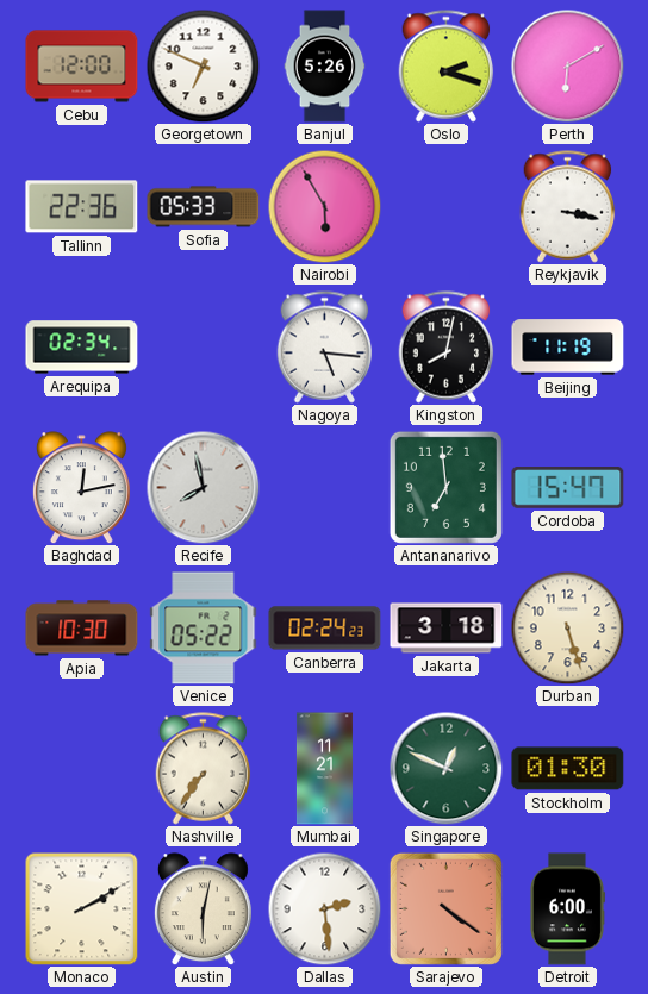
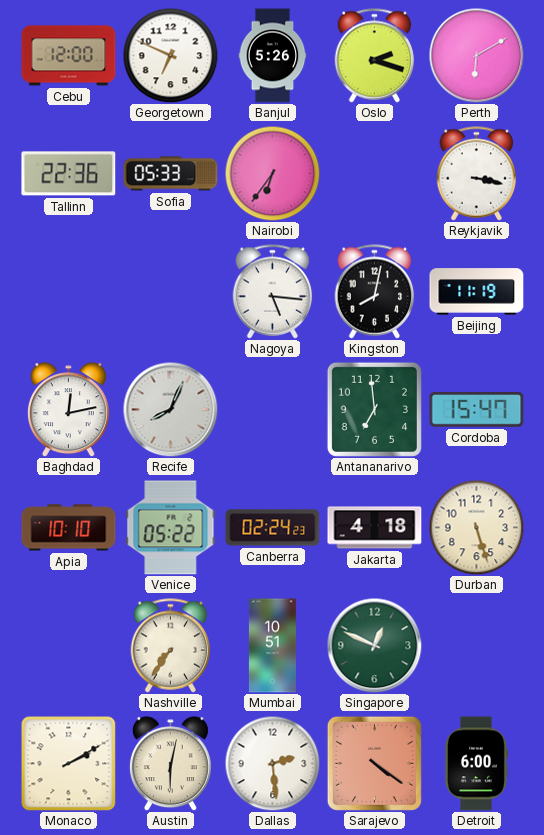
Nairobi: 5:55 -> 6:36
Arequipa: 02:34 -> none
Recife: 7:58 -> 8:04
Apia: 10:30 -> 10:10
Jakarta: 3:18 -> 4:18
Mumbai: 11:21 -> 10:51
Stockholm: 01:30 -> none
